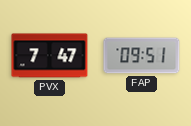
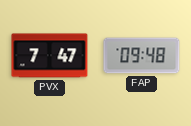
FAP: 09:51 -> 09:48
